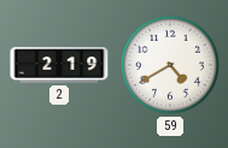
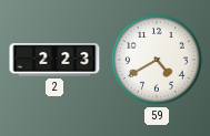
2: 2:19 -> 2:23
